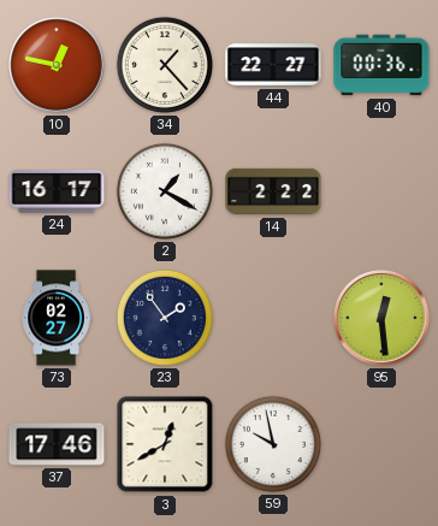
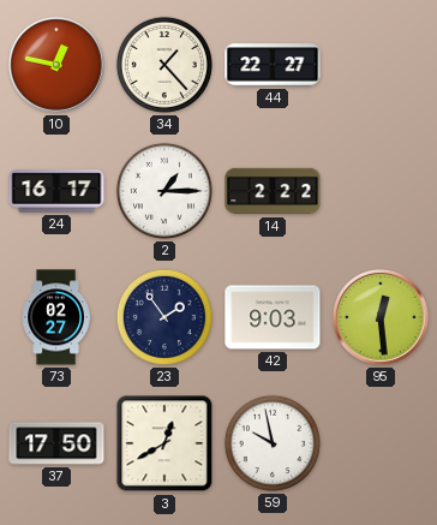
40: 00:36 -> none
2: 1:20 -> 1:15
42: none -> 9:03
37: 17:46 -> 17:50
